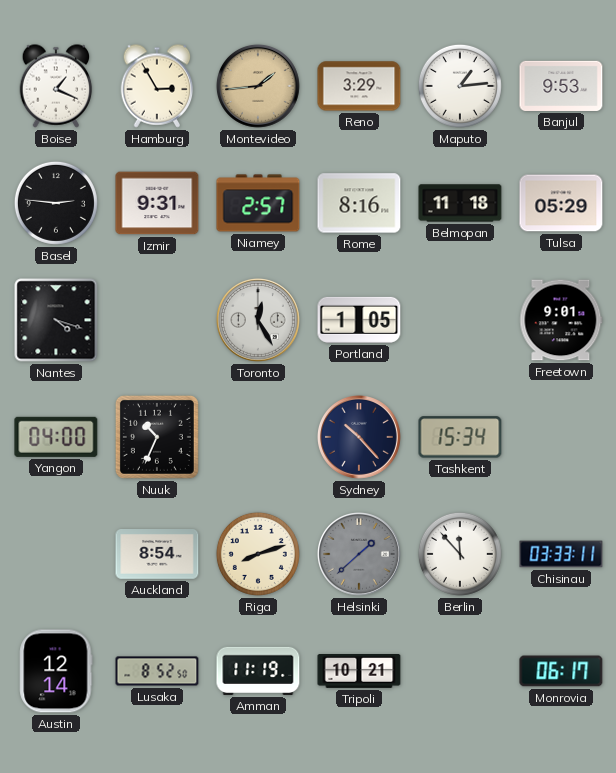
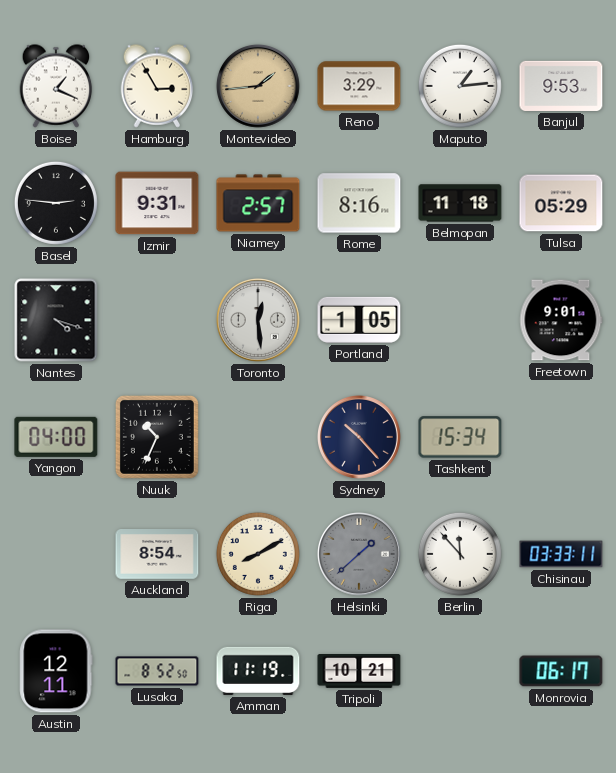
Toronto: 12:25 -> 12:29
Riga: 8:12 -> 8:10
Austin: 12:14 -> 12:11
